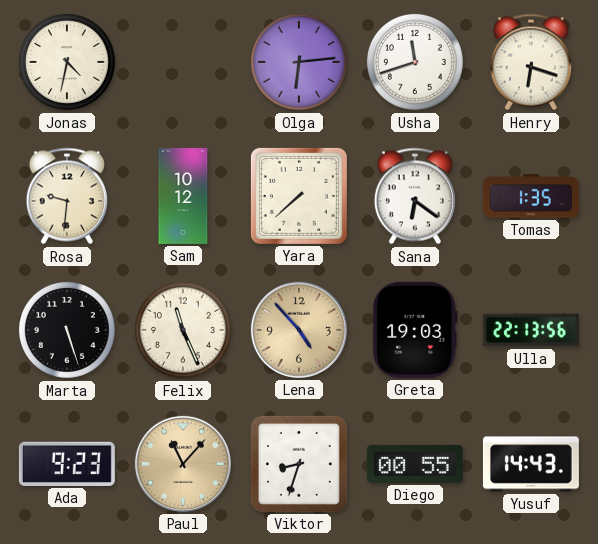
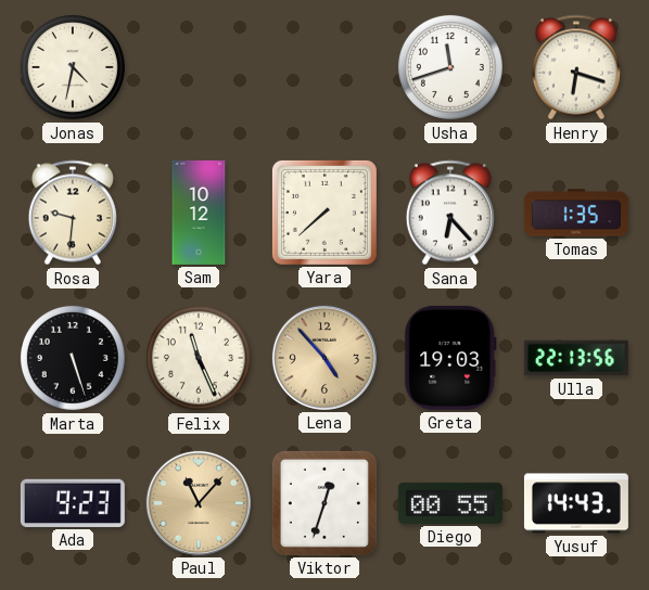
Olga: 6:14 -> none
Sana: 6:21 -> 6:23
Viktor: 8:33 -> 12:33
